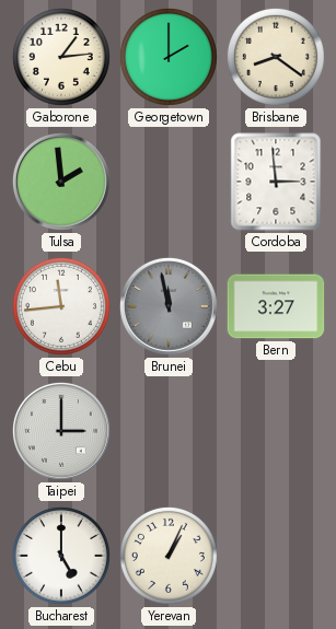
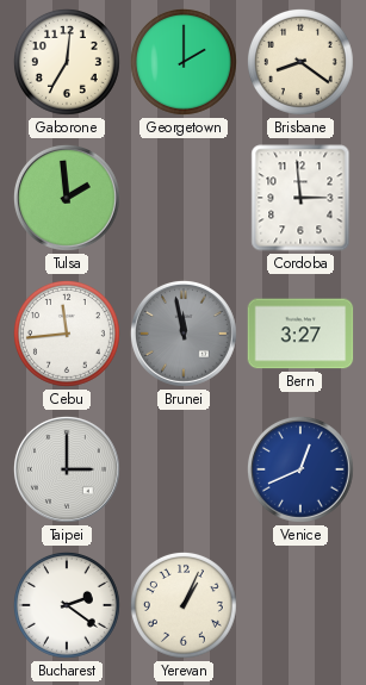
Gaborone: 1:14 -> 7:01
Venice: none -> 12:41
Bucharest: 5:00 -> 2:21
